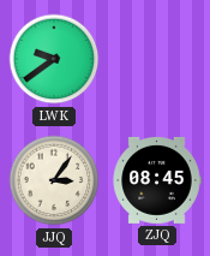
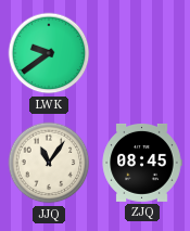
JJQ: 3:06 -> 11:06
